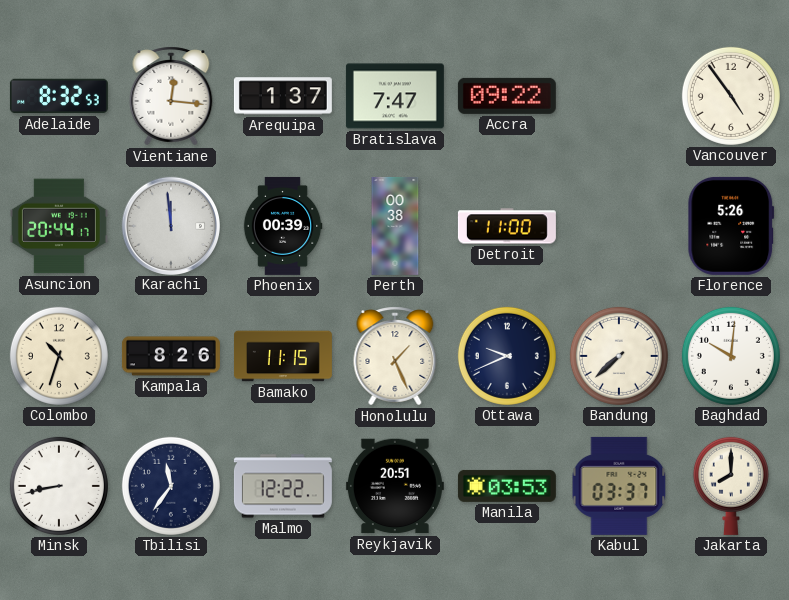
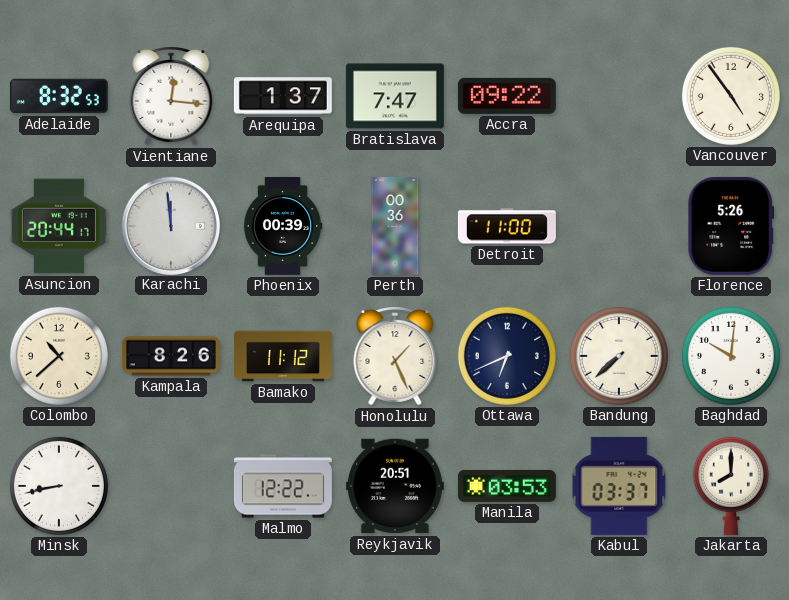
Perth: 00:38 -> 00:36
Colombo: 10:33 -> 10:38
Bamako: 11:15 -> 11:12
Ottawa: 9:41 -> 6:41
Tbilisi: 11:36 -> none
